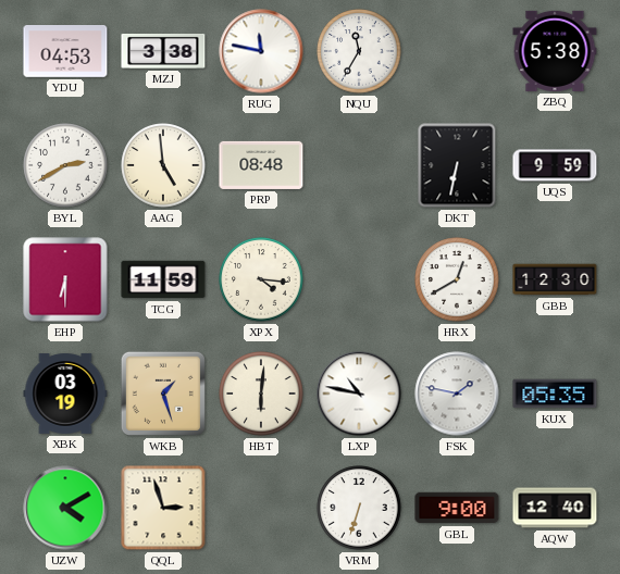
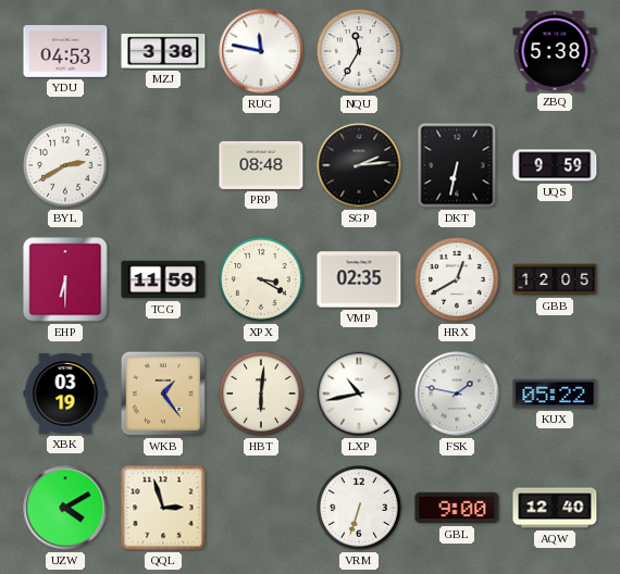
AAG: 4:59 -> none
SGP: none -> 2:14
XPX: 4:16 -> 3:20
VMP: none -> 02:35
GBB: 12:30 -> 12:05
WKB: 1:27 -> 1:24
LXP: 10:47 -> 10:43
KUX: 05:35 -> 05:22
